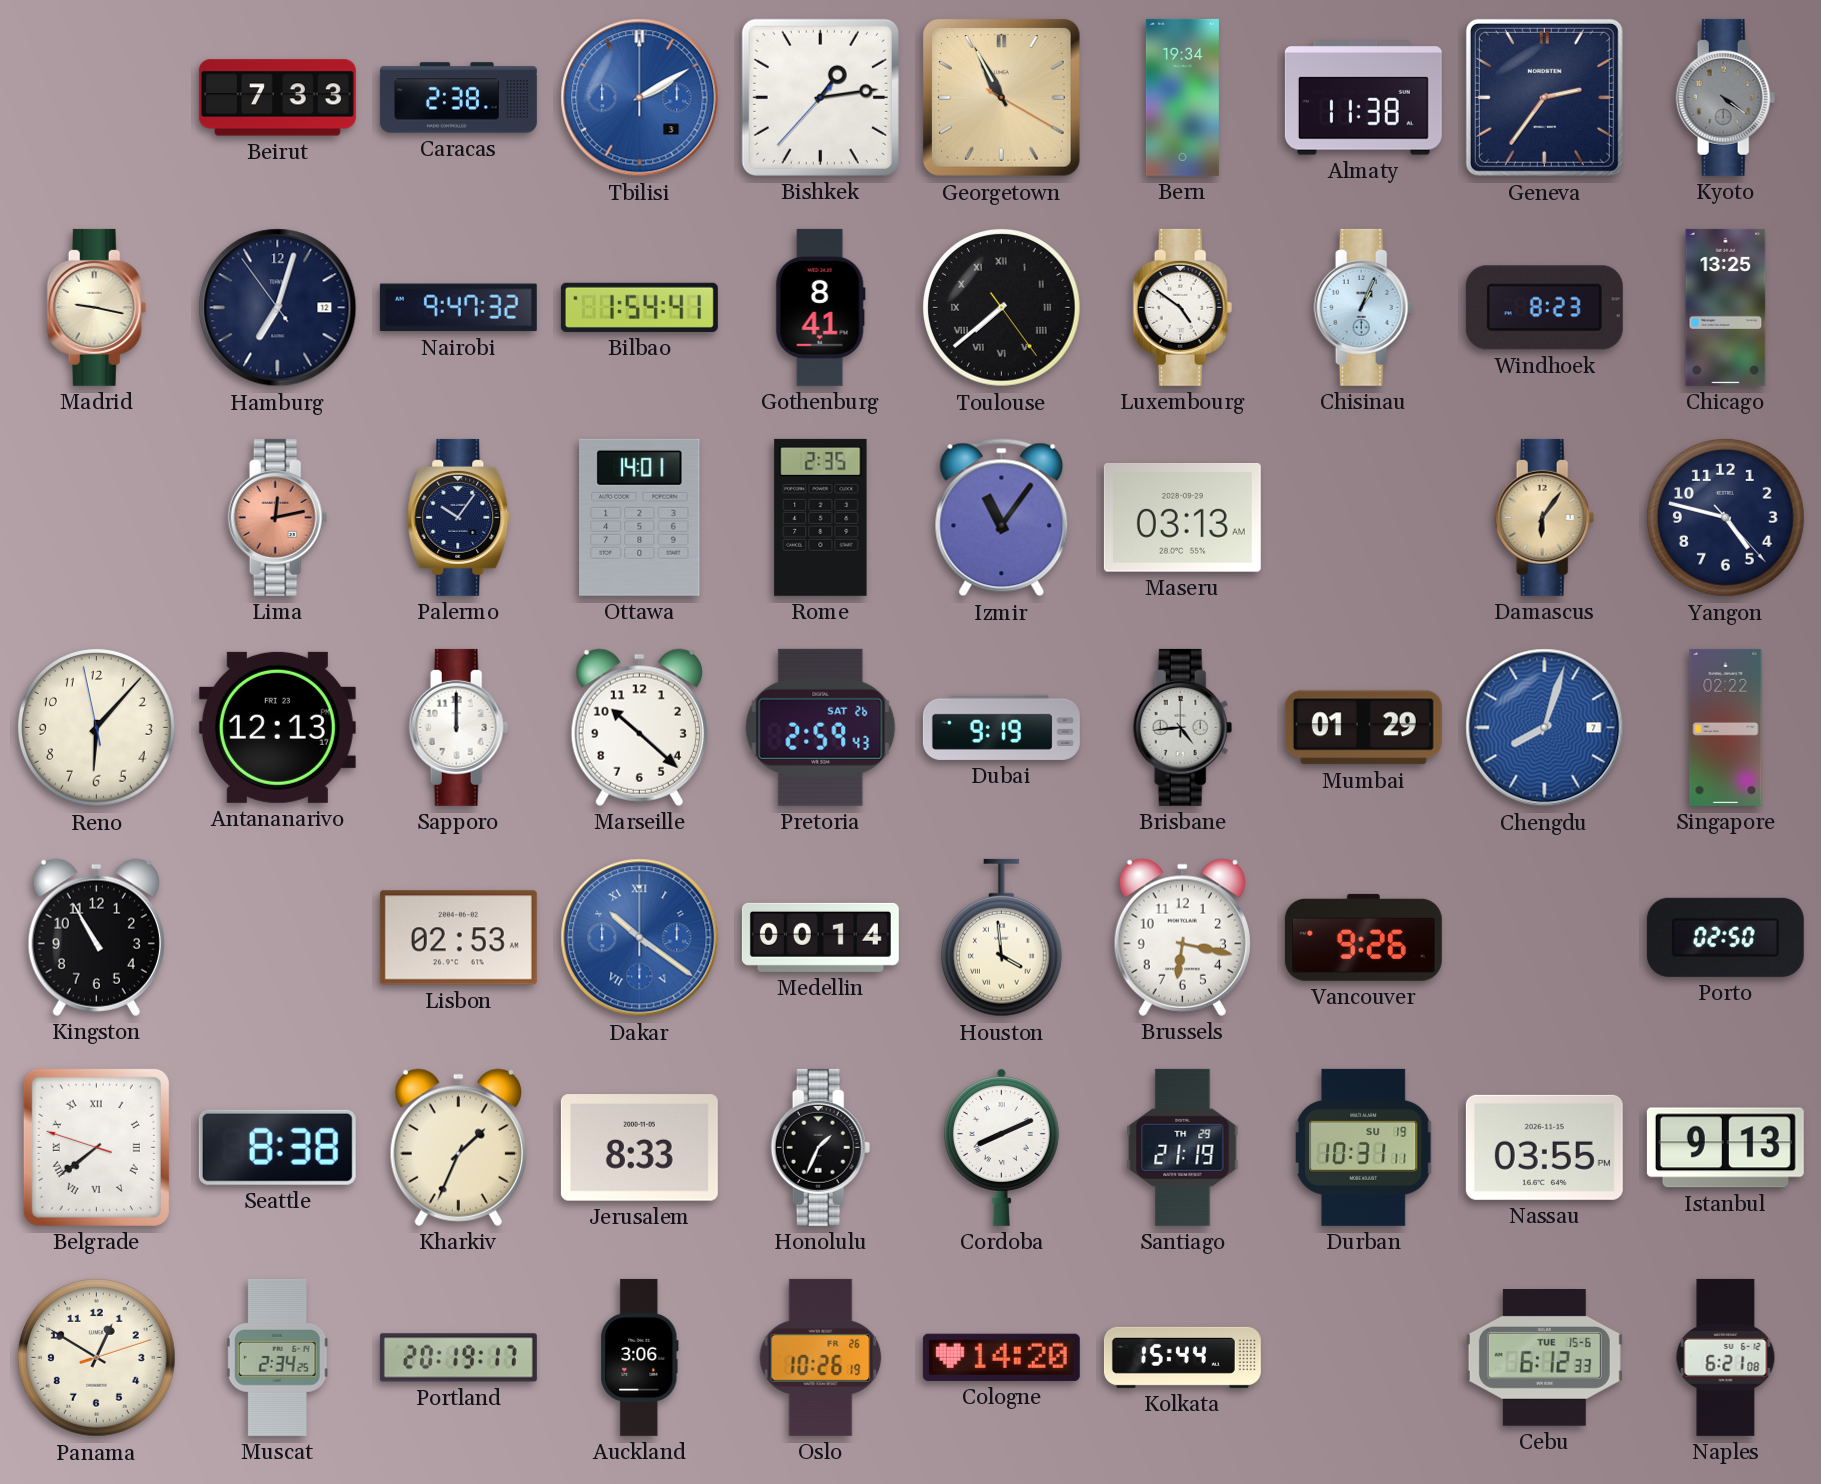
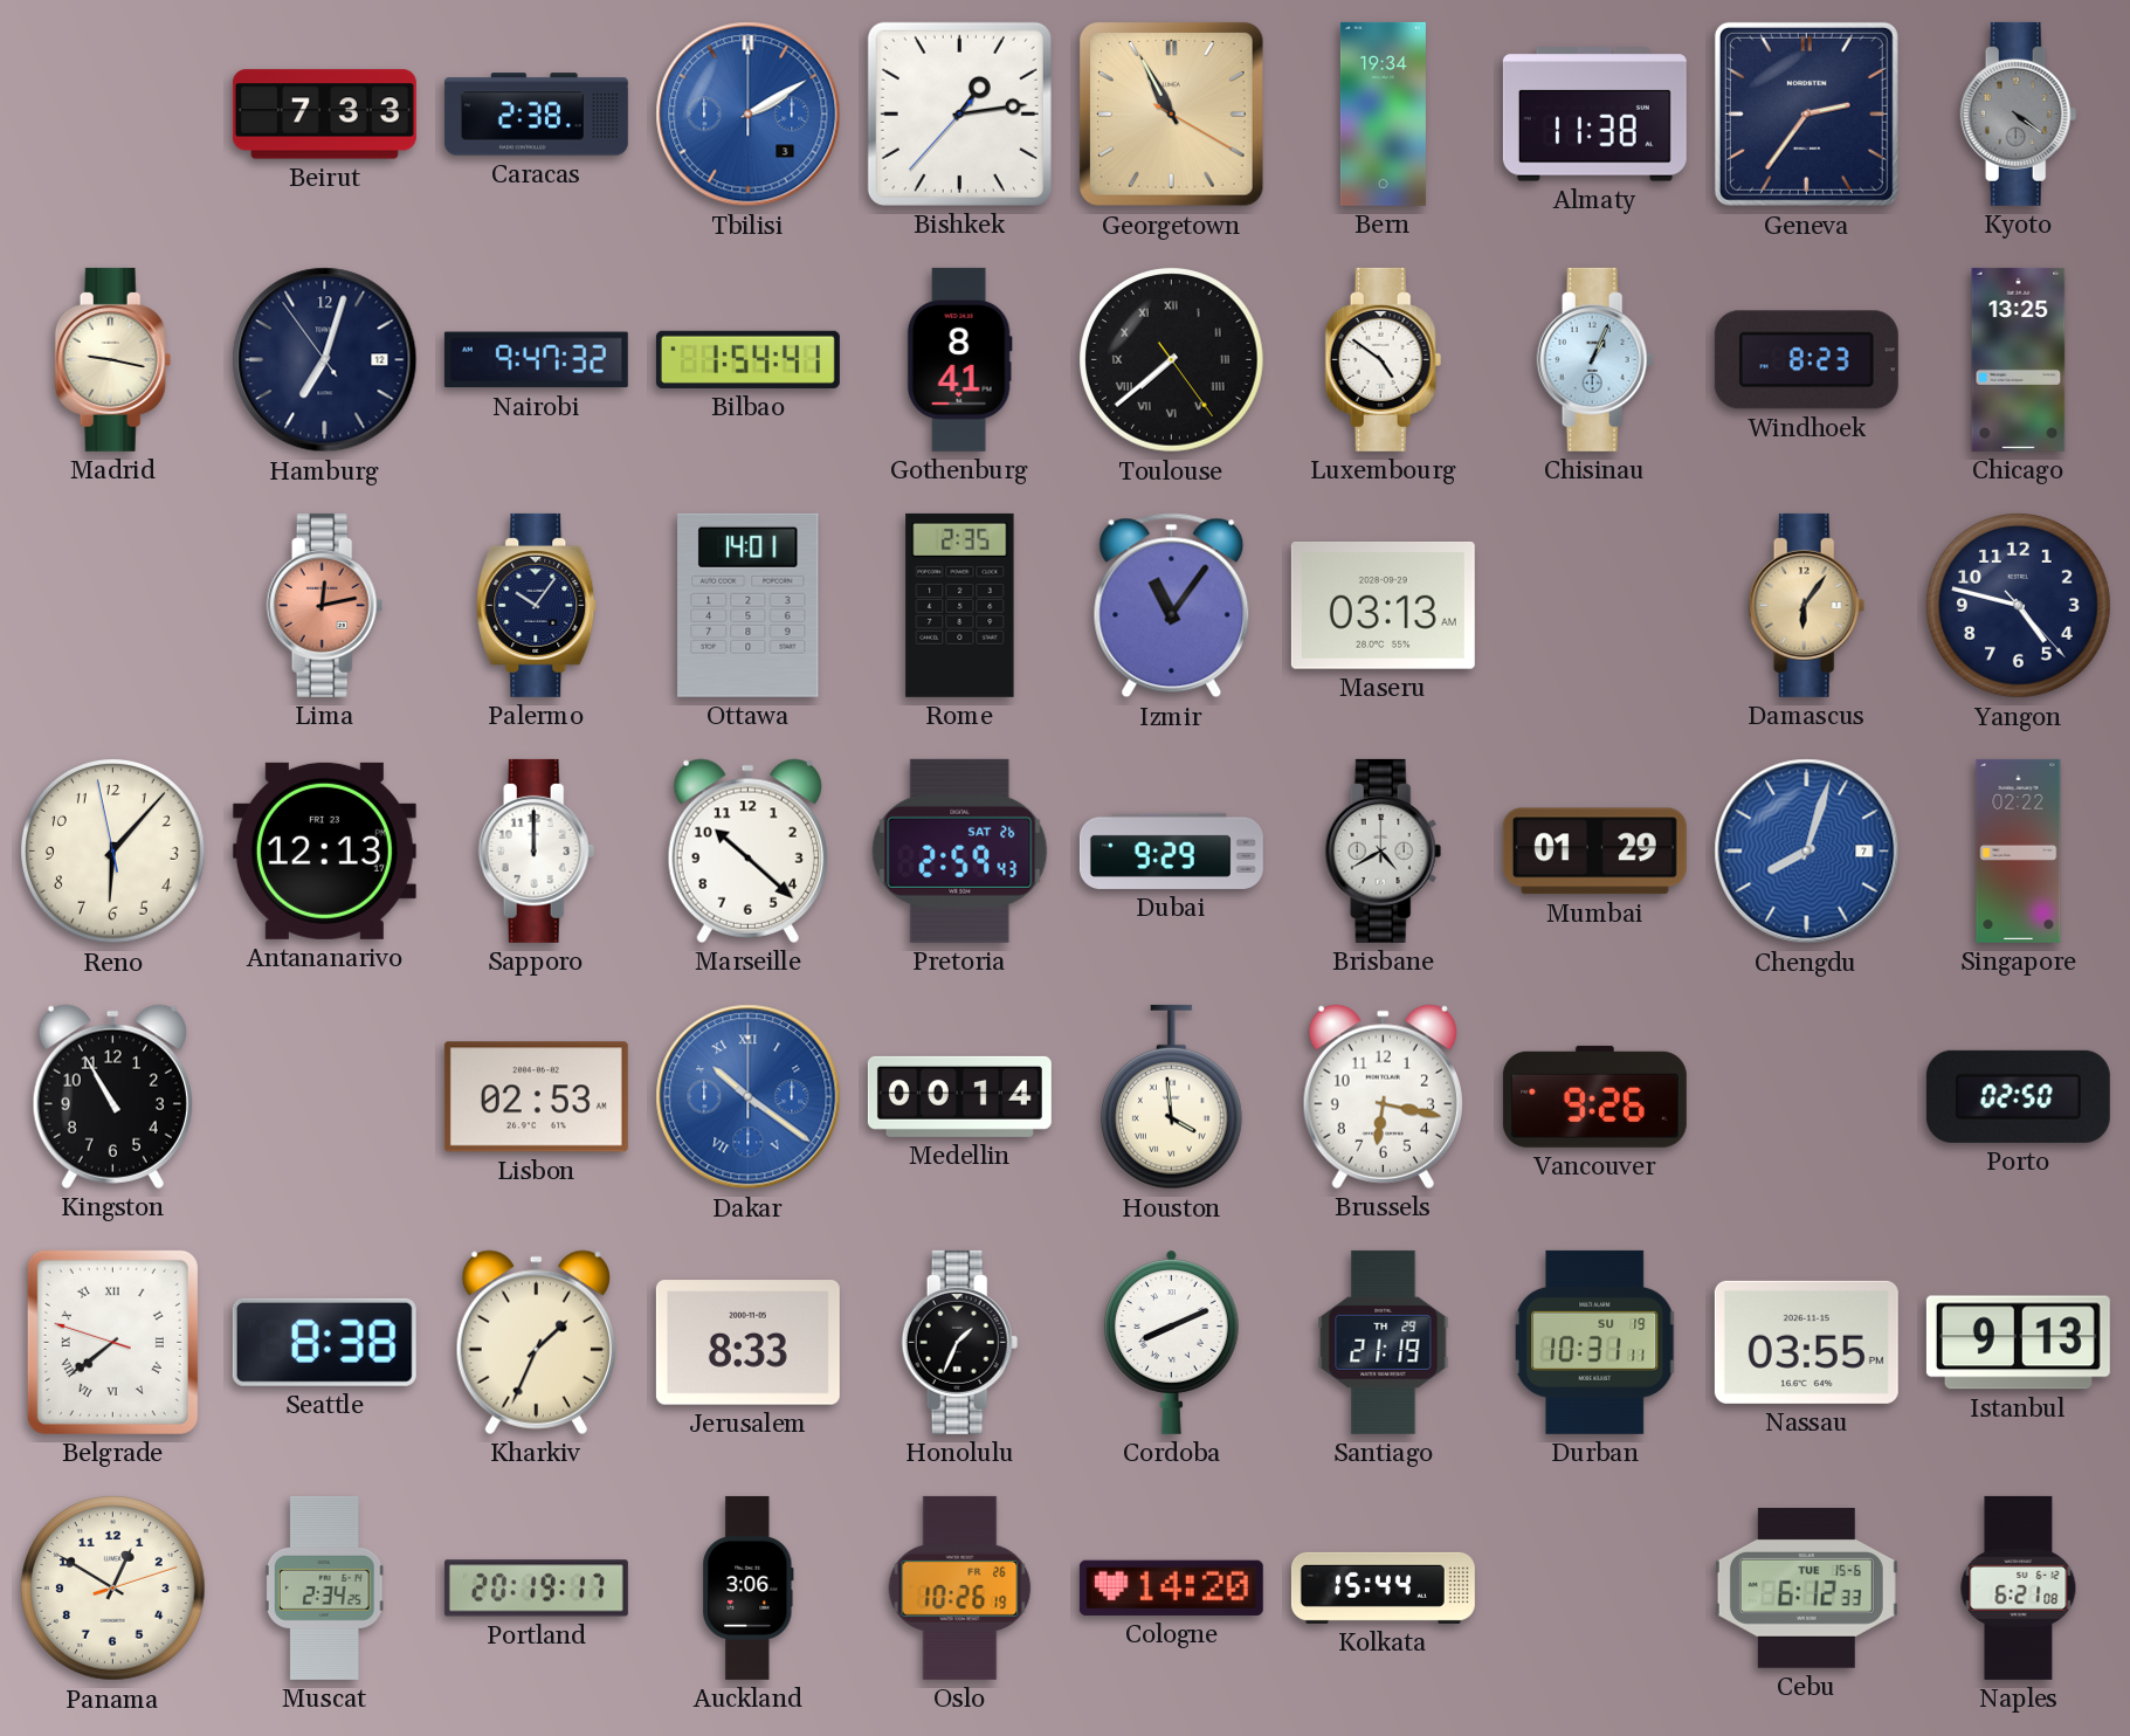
Dubai: 9:19 -> 9:29
Brisbane: 4:44 -> 4:40
